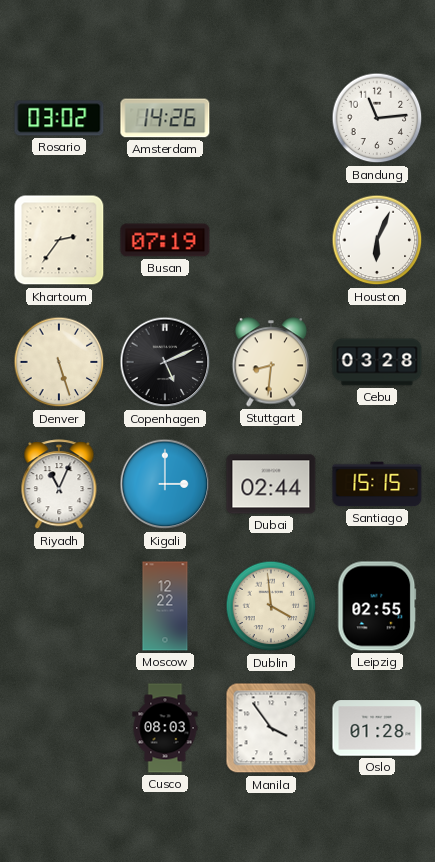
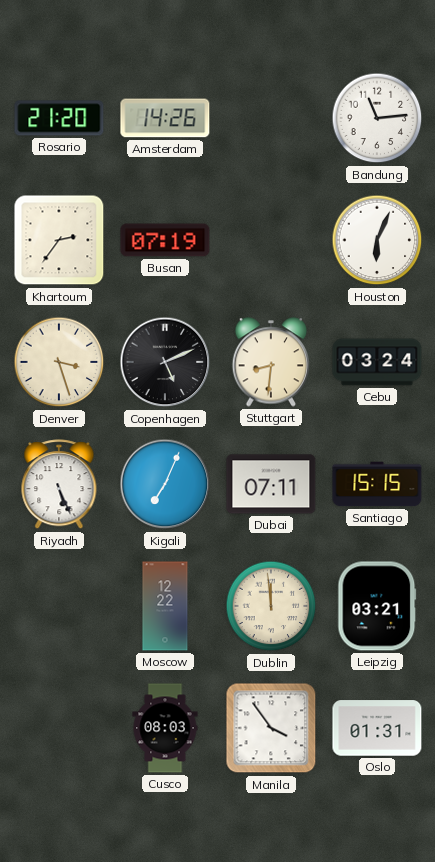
Rosario: 03:02 -> 21:20
Denver: 5:27 -> 3:27
Cebu: 03:28 -> 03:24
Riyadh: 11:04 -> 5:26
Kigali: 3:00 -> 7:04
Dubai: 02:44 -> 07:11
Dublin: 3:59 -> 11:59
Leipzig: 02:55 -> 03:21
Oslo: 01:28 -> 01:31
